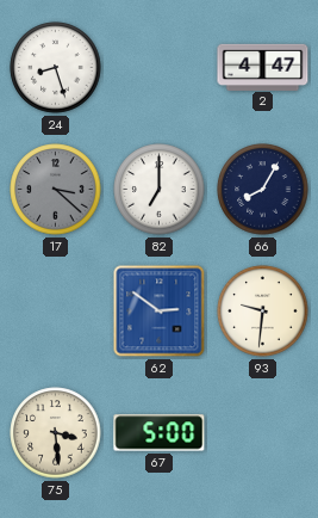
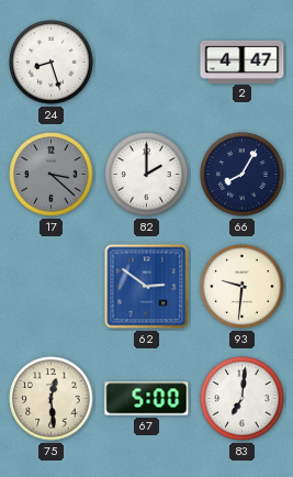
82: 7:00 -> 2:00
75: 3:29 -> 12:29
83: none -> 7:01
